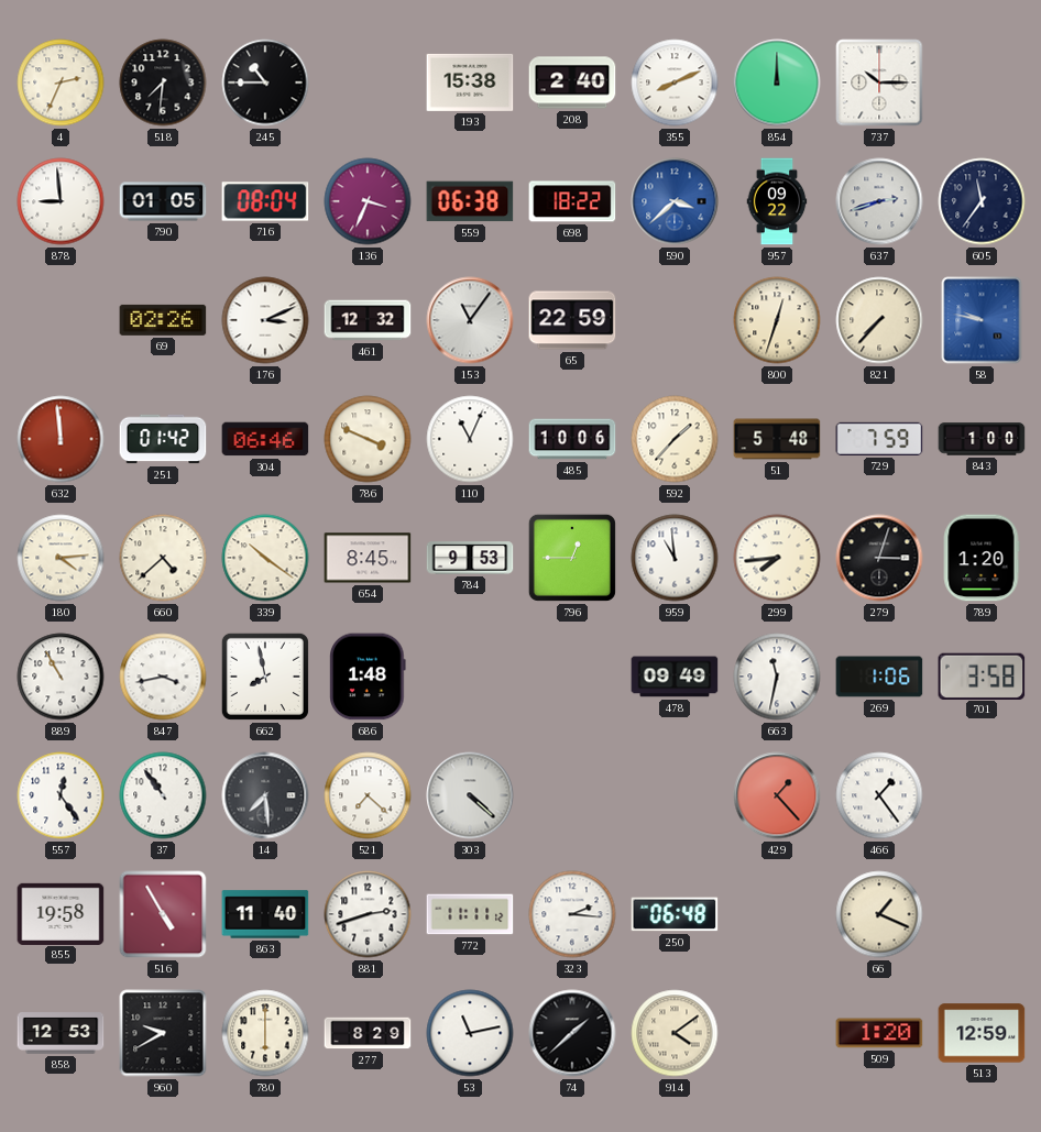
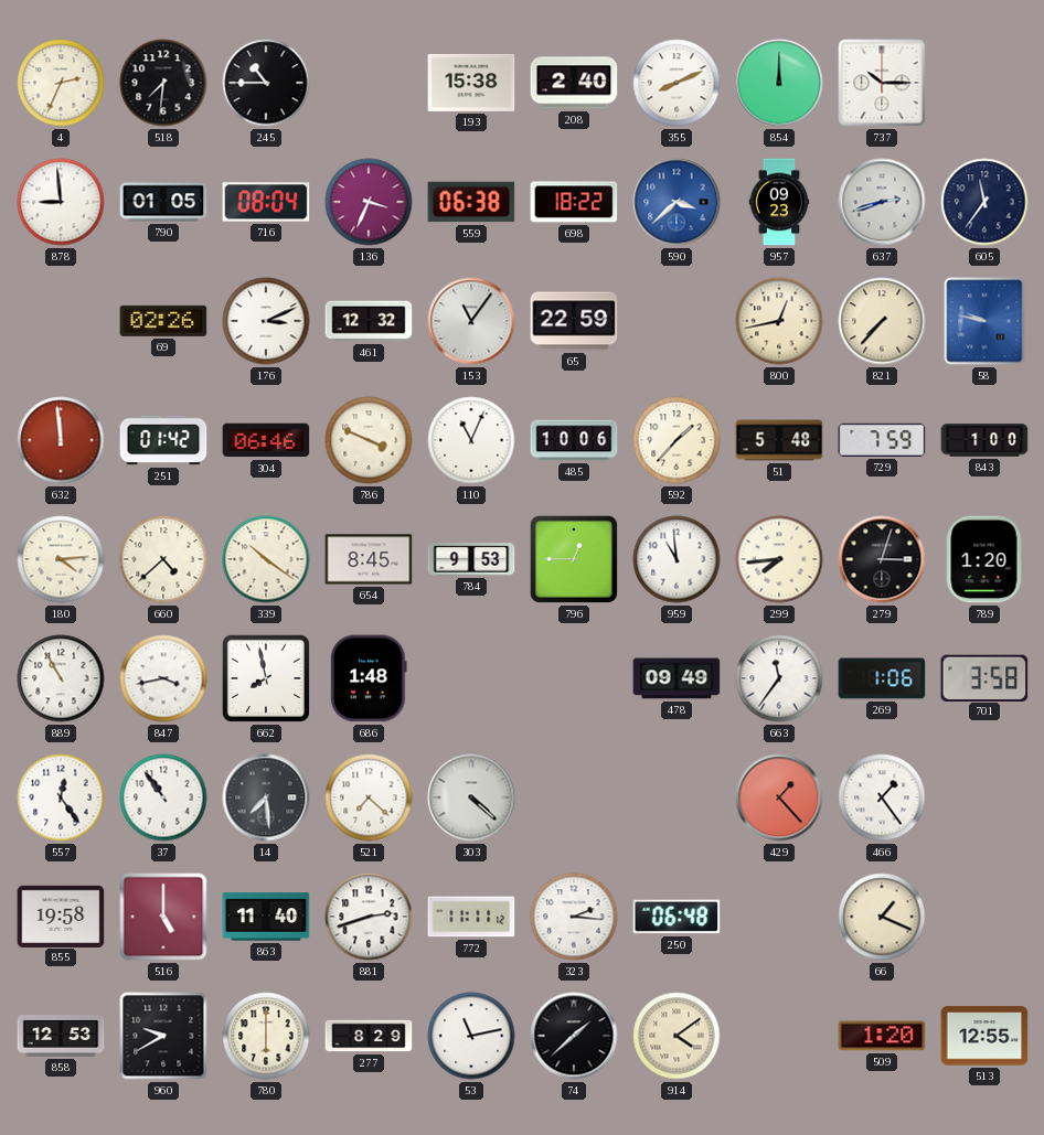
957: 09:22 -> 09:23
800: 12:33 -> 12:43
663: 11:32 -> 11:36
516: 4:55 -> 5:00
513: 12:59 -> 12:55
